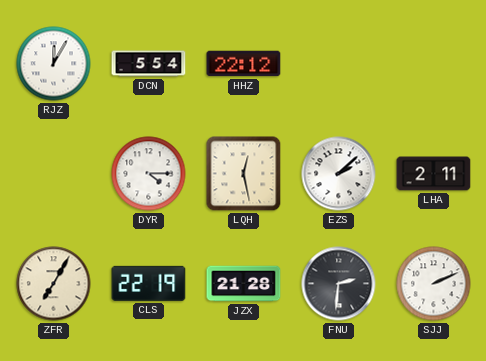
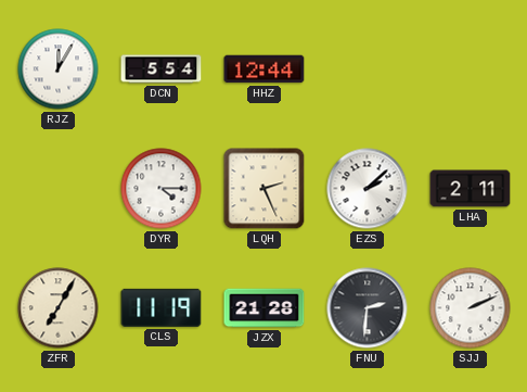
HHZ: 22:12 -> 12:44
LQH: 12:28 -> 2:26
CLS: 22:19 -> 11:19
